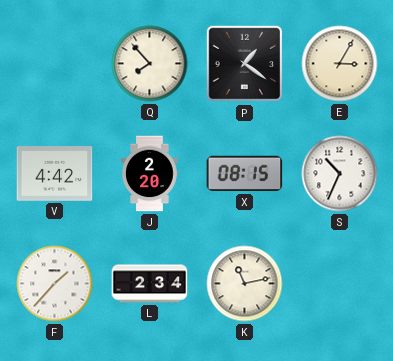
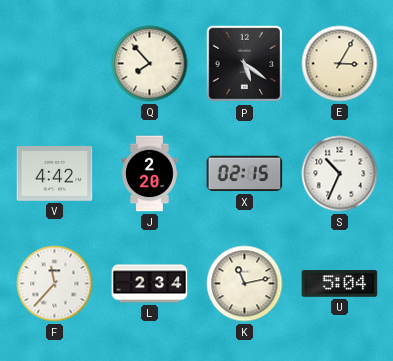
P: 1:21 -> 5:21
X: 08:15 -> 02:15
F: 1:37 -> 11:37
U: none -> 5:04
